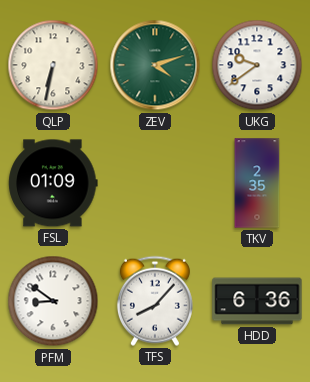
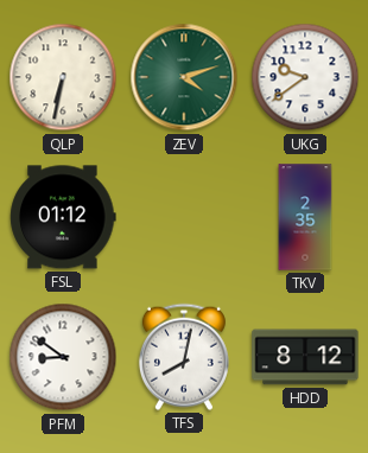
FSL: 01:09 -> 01:12
TFS: 8:07 -> 8:02
HDD: 6:36 -> 8:12
